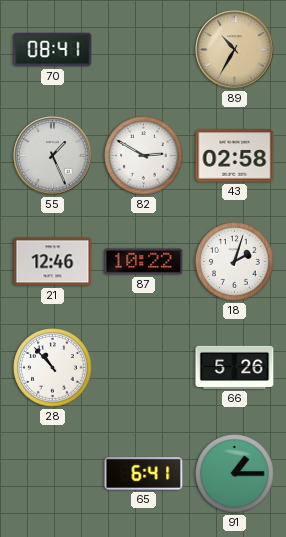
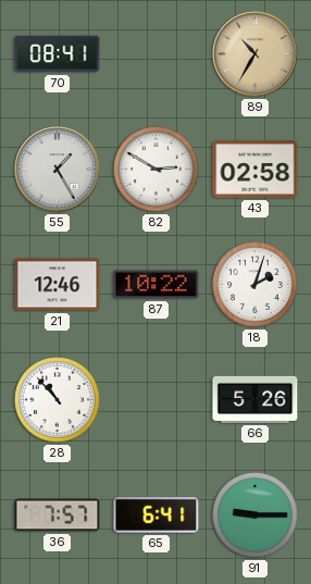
55: 1:26 -> 1:25
36: none -> 7:57
91: 1:15 -> 9:15
